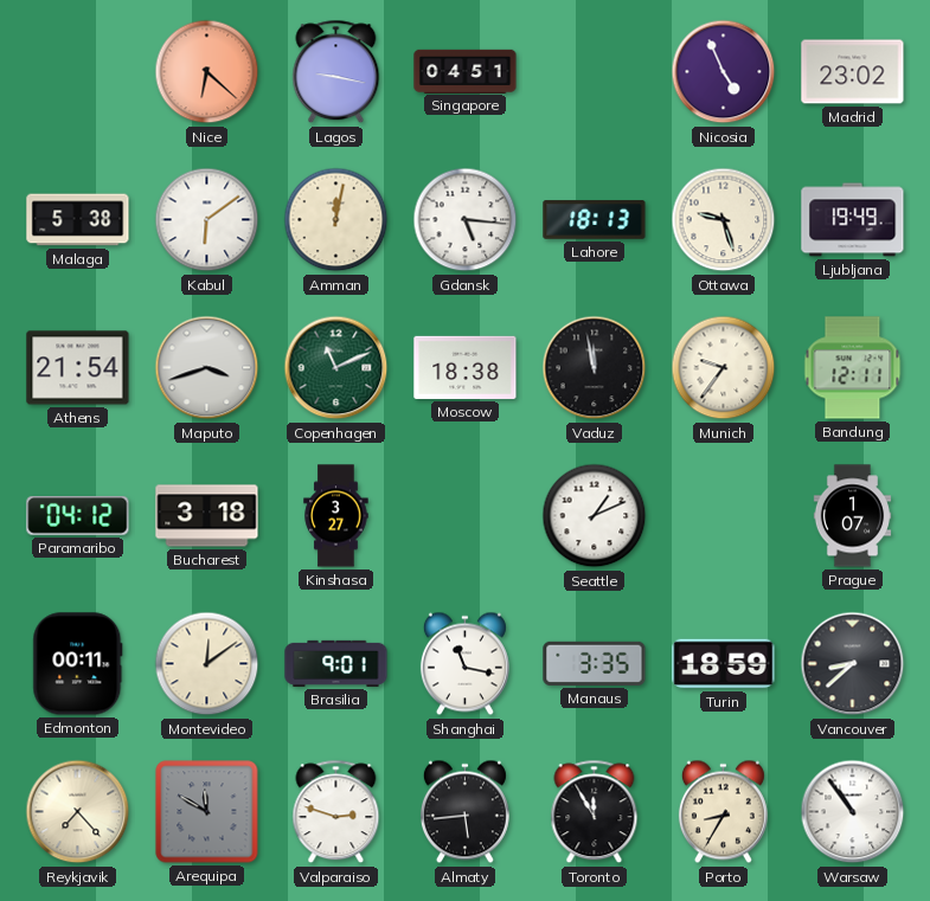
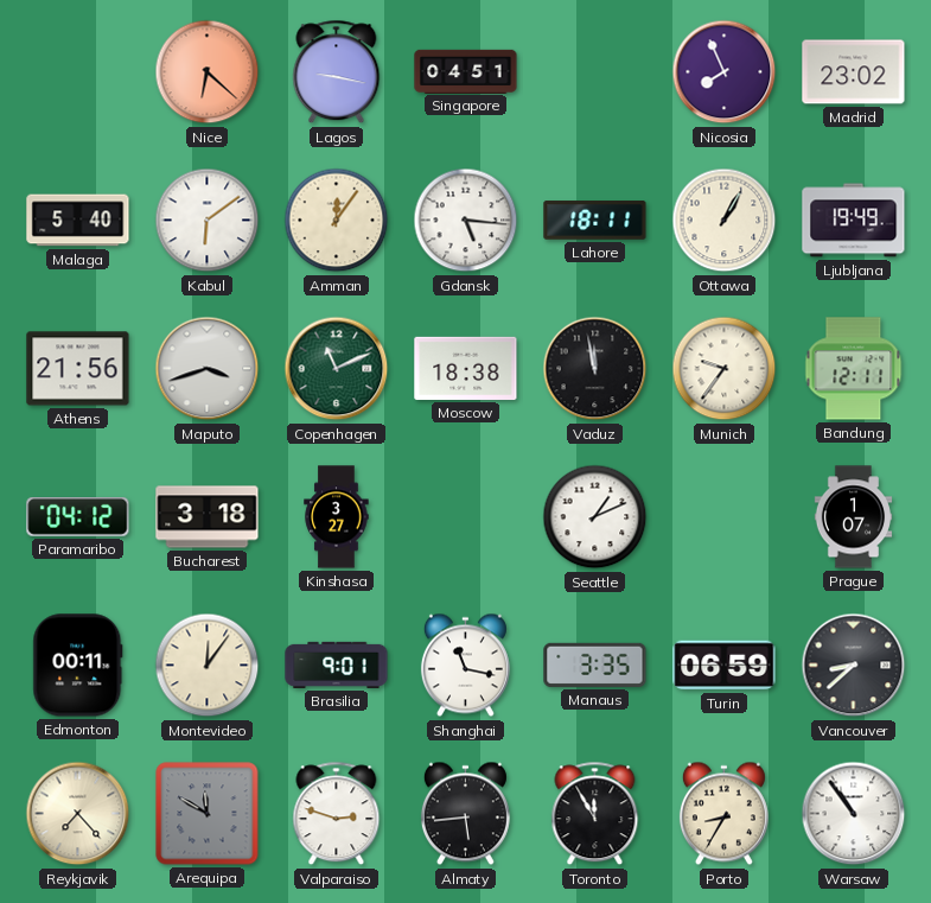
Nicosia: 4:56 -> 7:56
Malaga: 5:38 -> 5:40
Amman: 12:02 -> 12:06
Lahore: 18:13 -> 18:11
Ottawa: 9:27 -> 1:05
Athens: 21:54 -> 21:56
Montevideo: 12:09 -> 12:06
Turin: 18:59 -> 06:59
